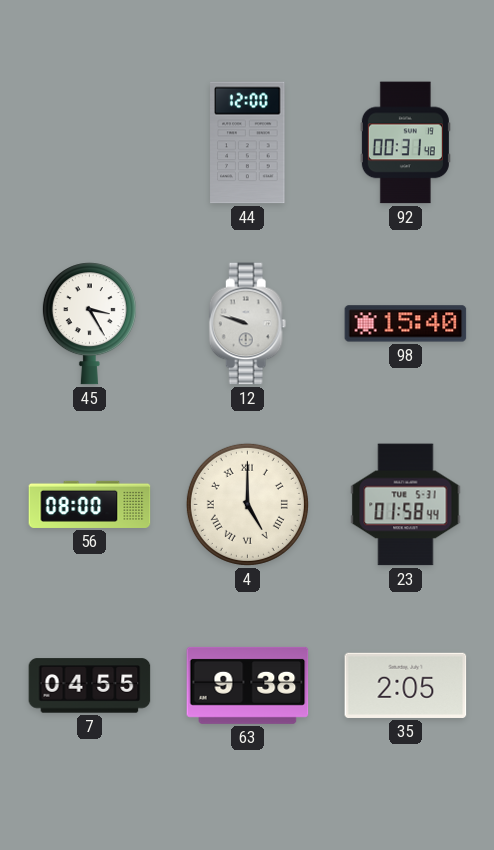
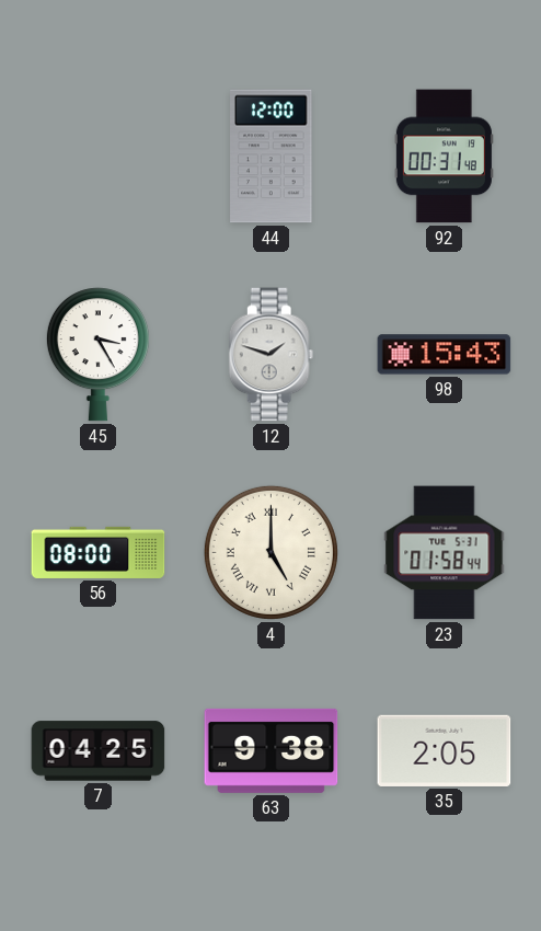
12: 9:48 -> 1:48
98: 15:40 -> 15:43
7: 04:55 -> 04:25
